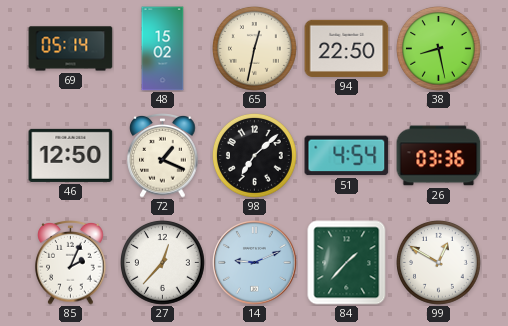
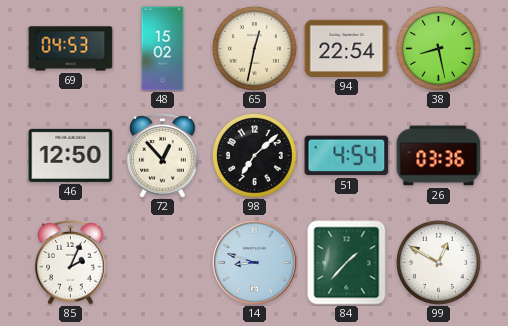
69: 05:14 -> 04:53
94: 22:50 -> 22:54
72: 1:19 -> 12:53
27: 12:37 -> none
14: 9:11 -> 8:48
